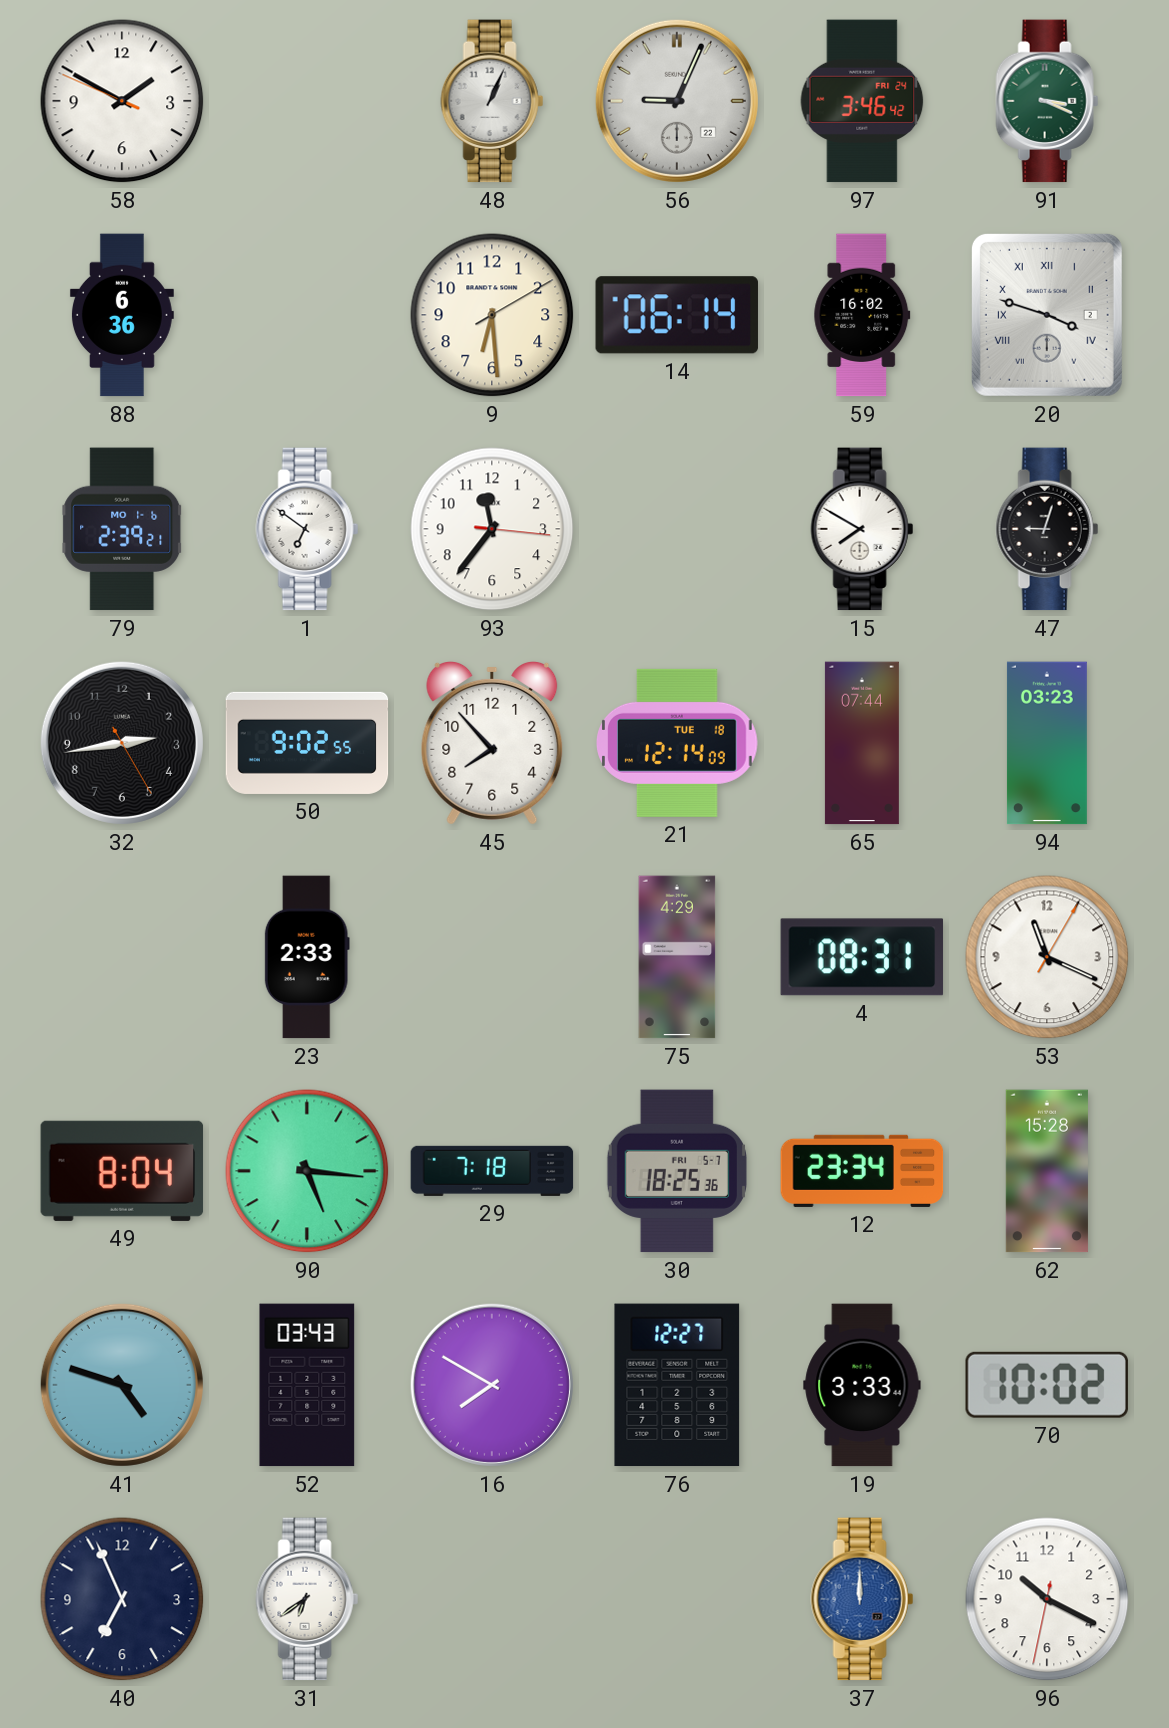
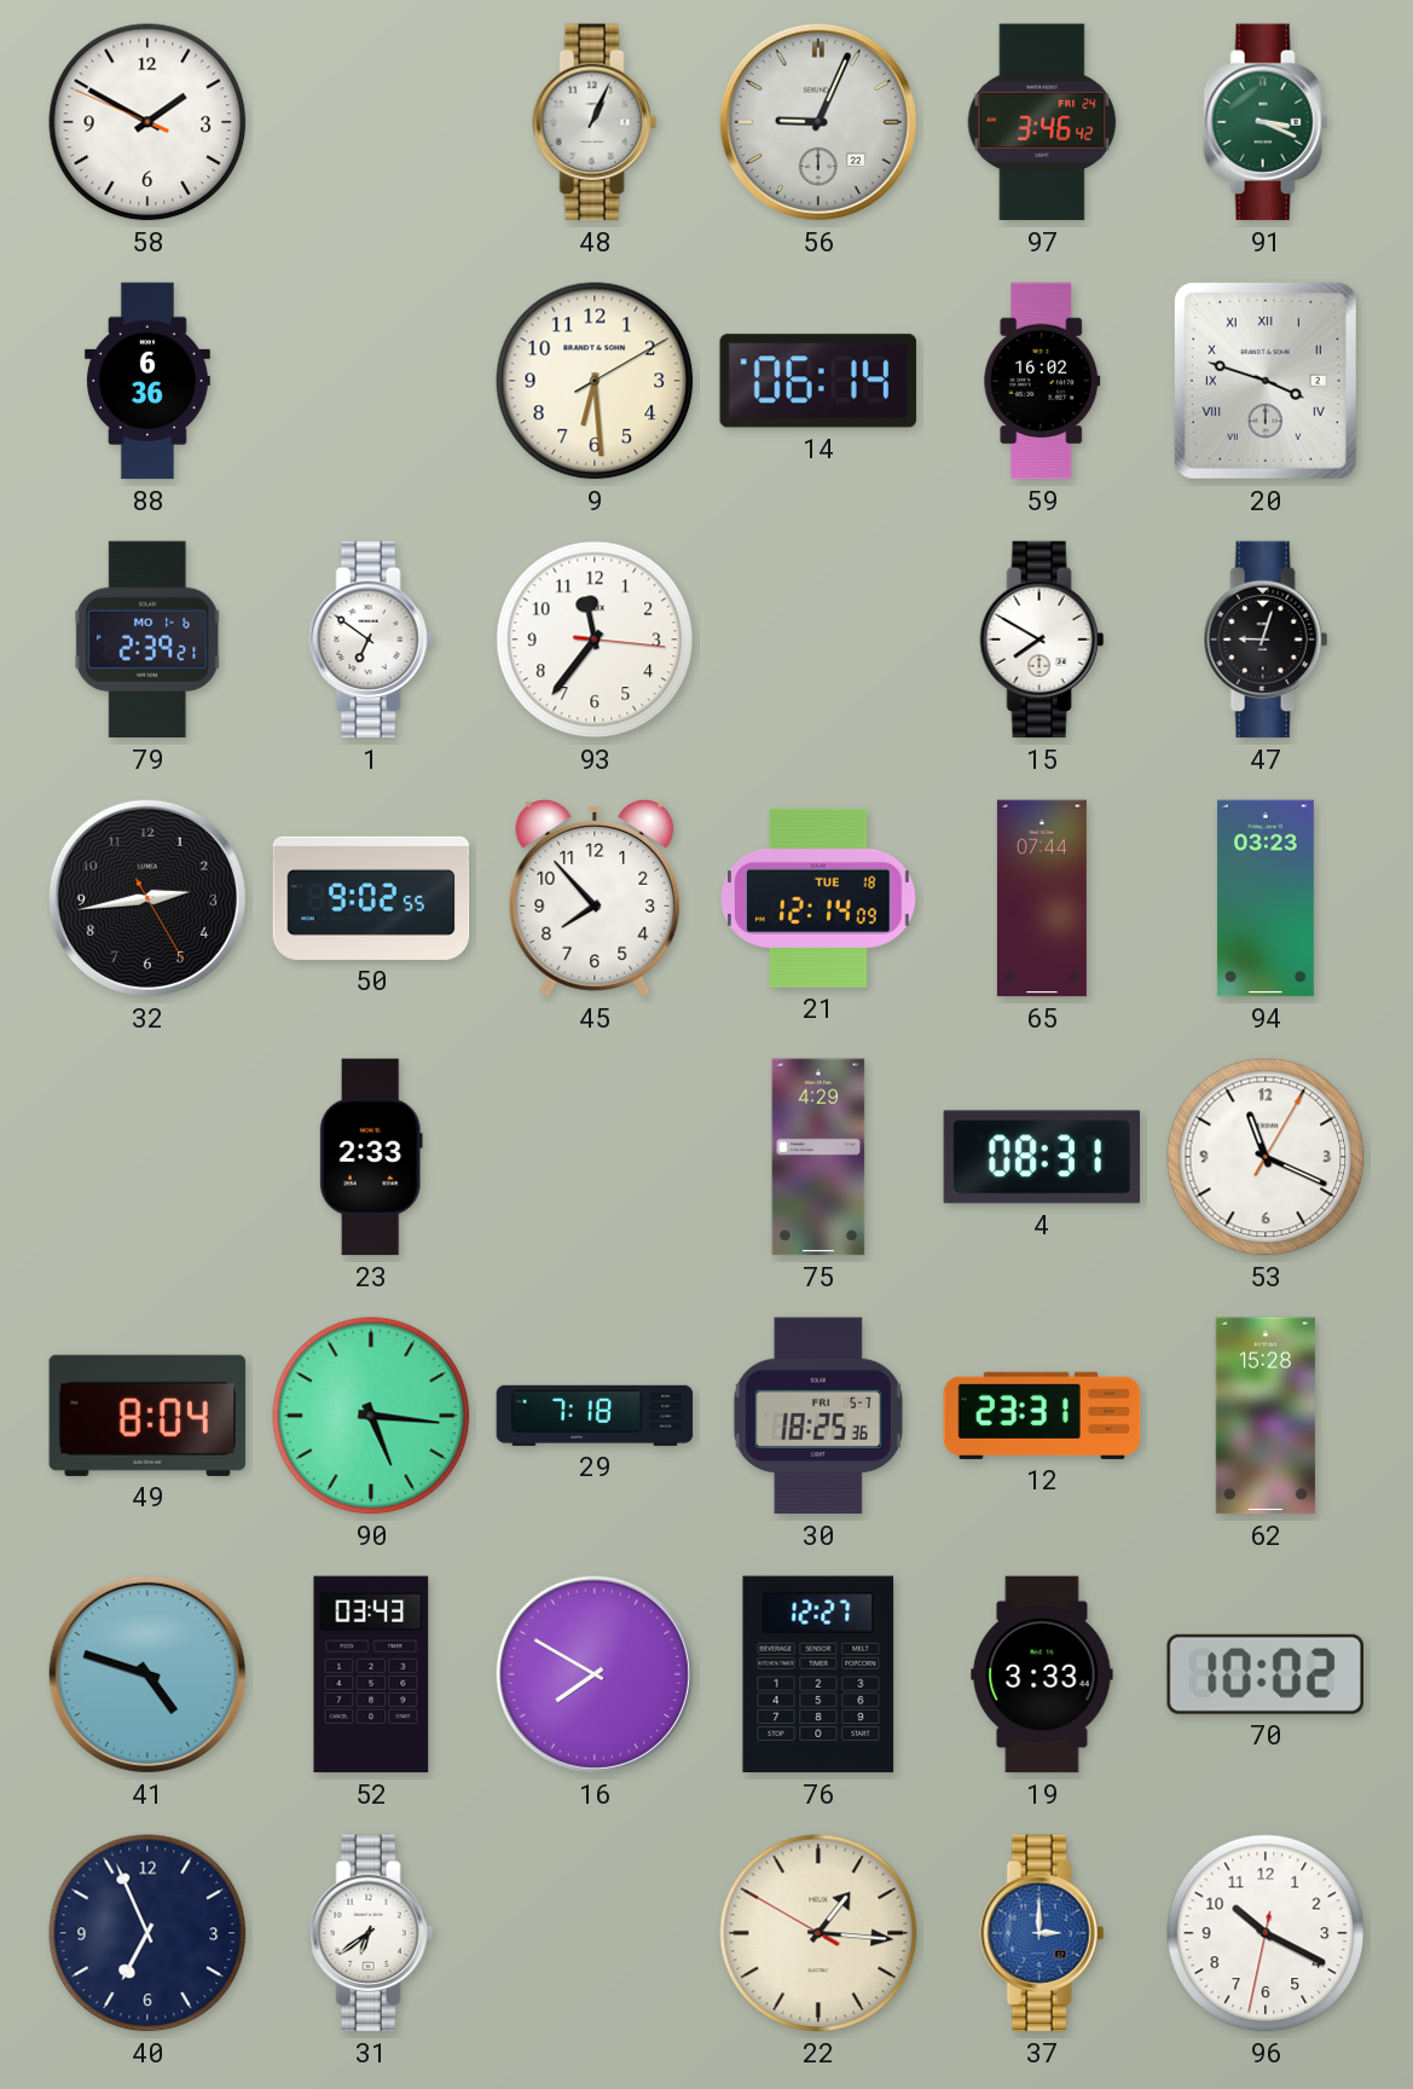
12: 23:34 -> 23:31
22: none -> 1:15
37: 12:00 -> 3:00
